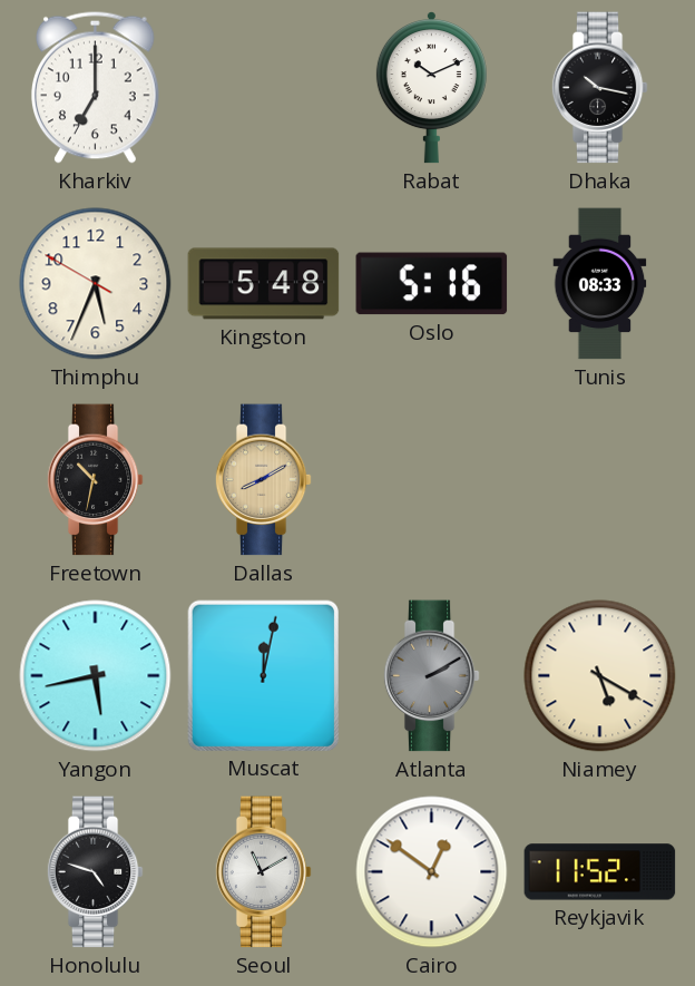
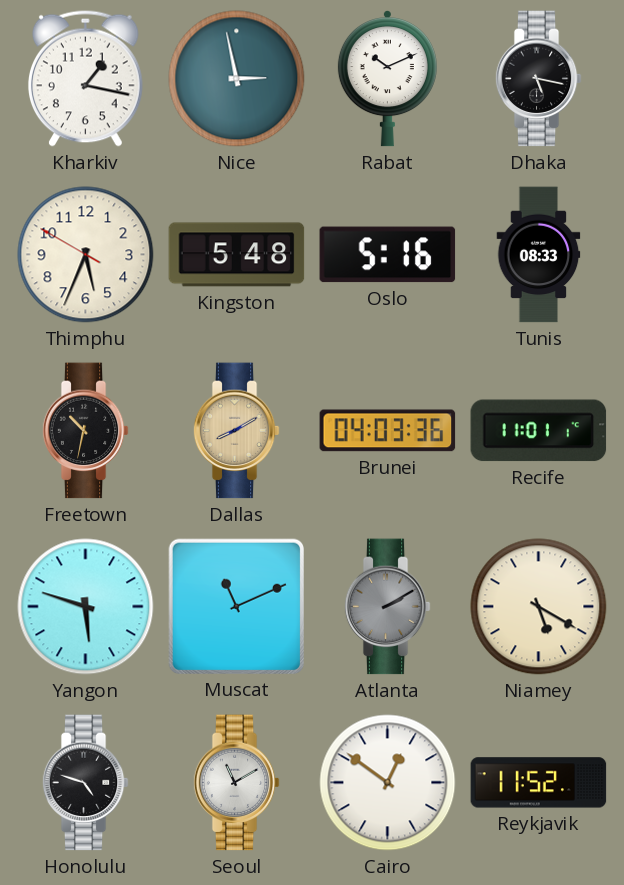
Kharkiv: 7:00 -> 1:17
Nice: none -> 2:58
Dhaka: 10:17 -> 5:17
Brunei: none -> 04:03
Recife: none -> 11:01
Yangon: 5:43 -> 5:48
Muscat: 12:02 -> 11:11
